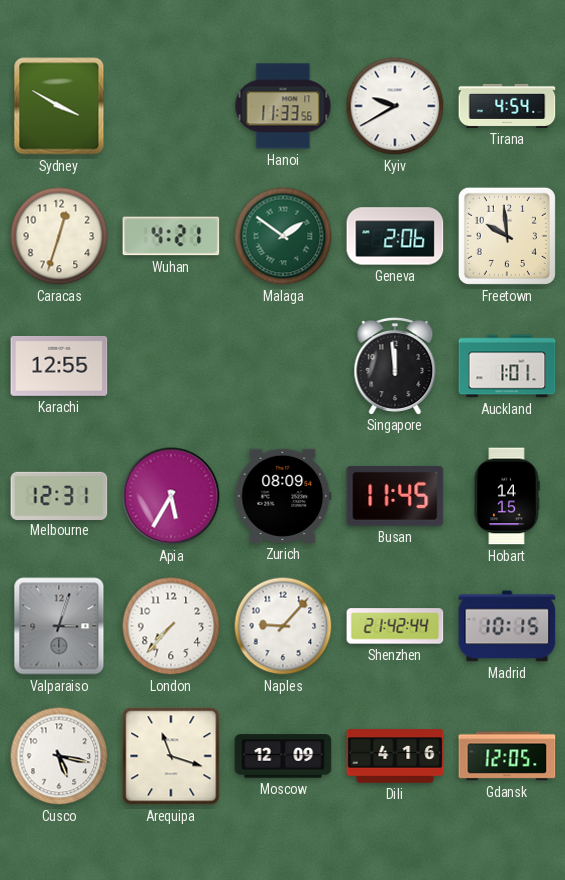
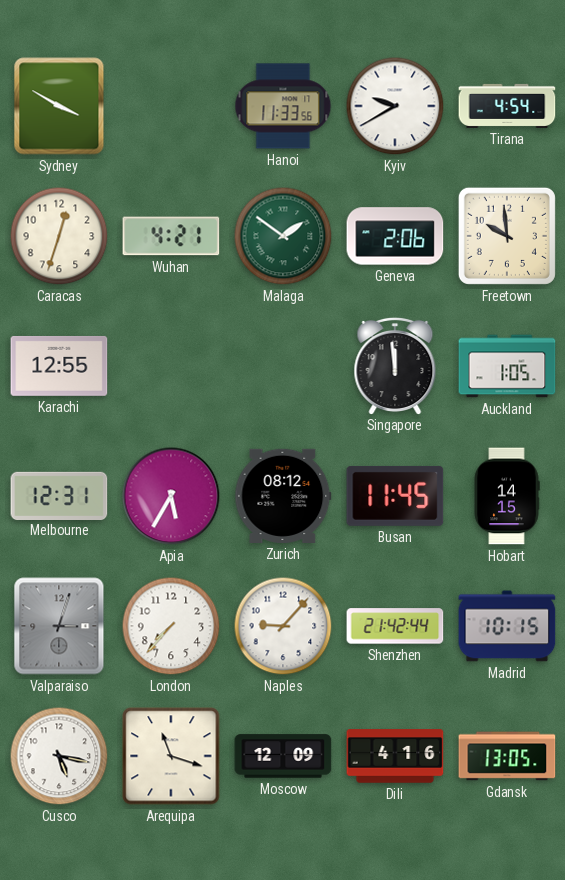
Auckland: 1:01 -> 1:05
Zurich: 08:09 -> 08:12
Gdansk: 12:05 -> 13:05
